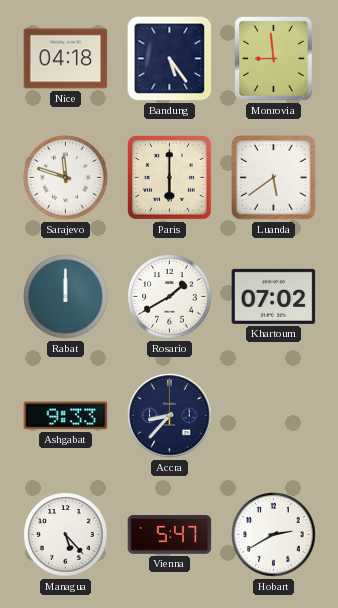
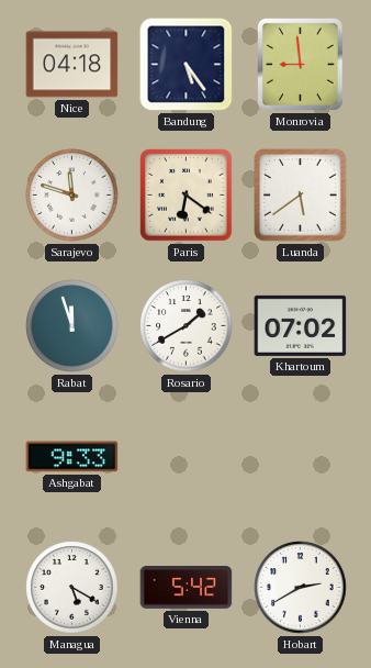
Paris: 6:00 -> 6:21
Rabat: 12:00 -> 11:57
Accra: 8:37 -> none
Managua: 5:23 -> 5:20
Vienna: 5:47 -> 5:42
